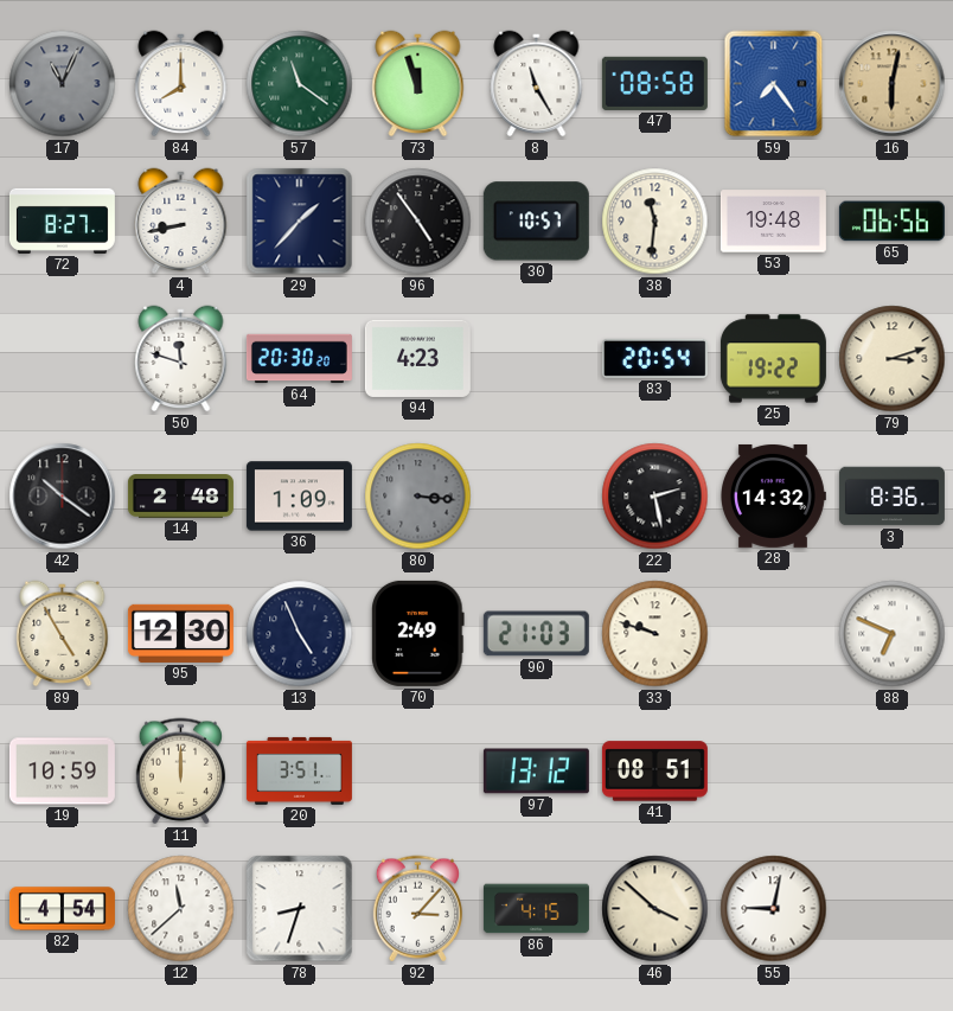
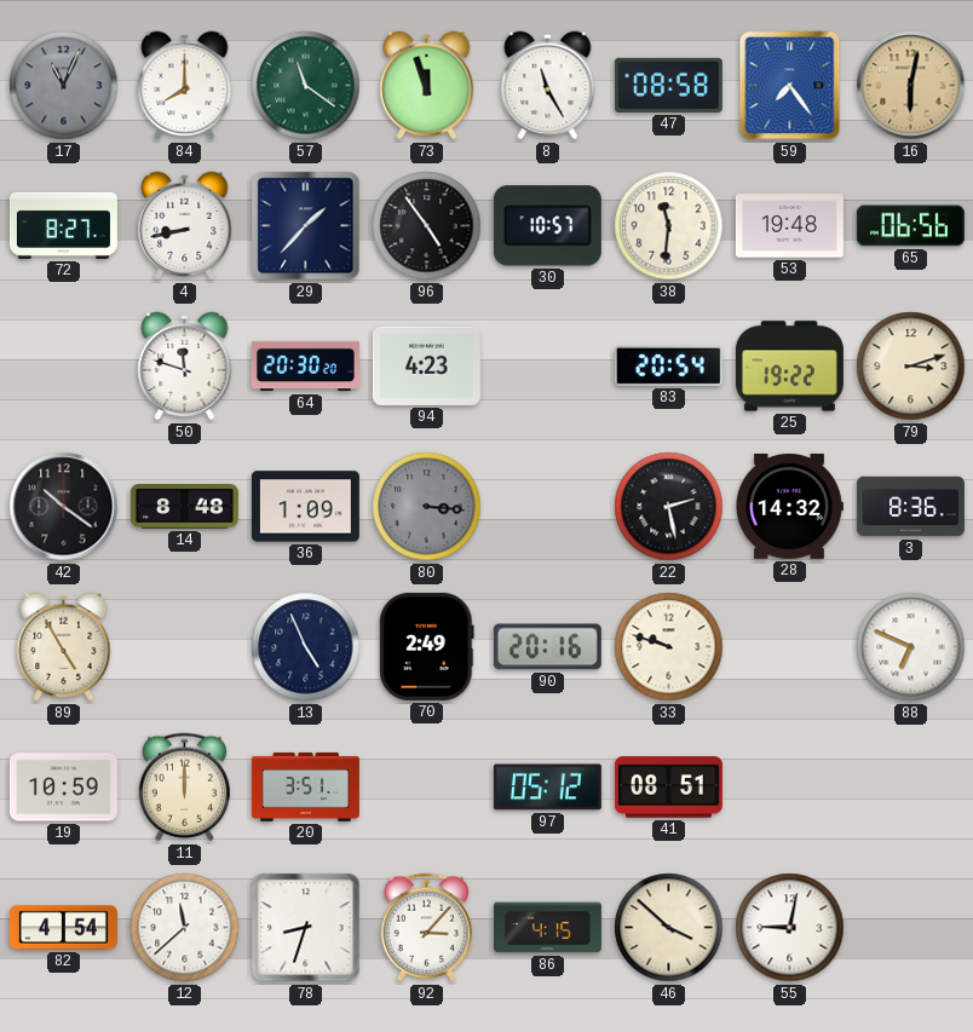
14: 2:48 -> 8:48
95: 12:30 -> none
90: 21:03 -> 20:16
97: 13:12 -> 05:12
